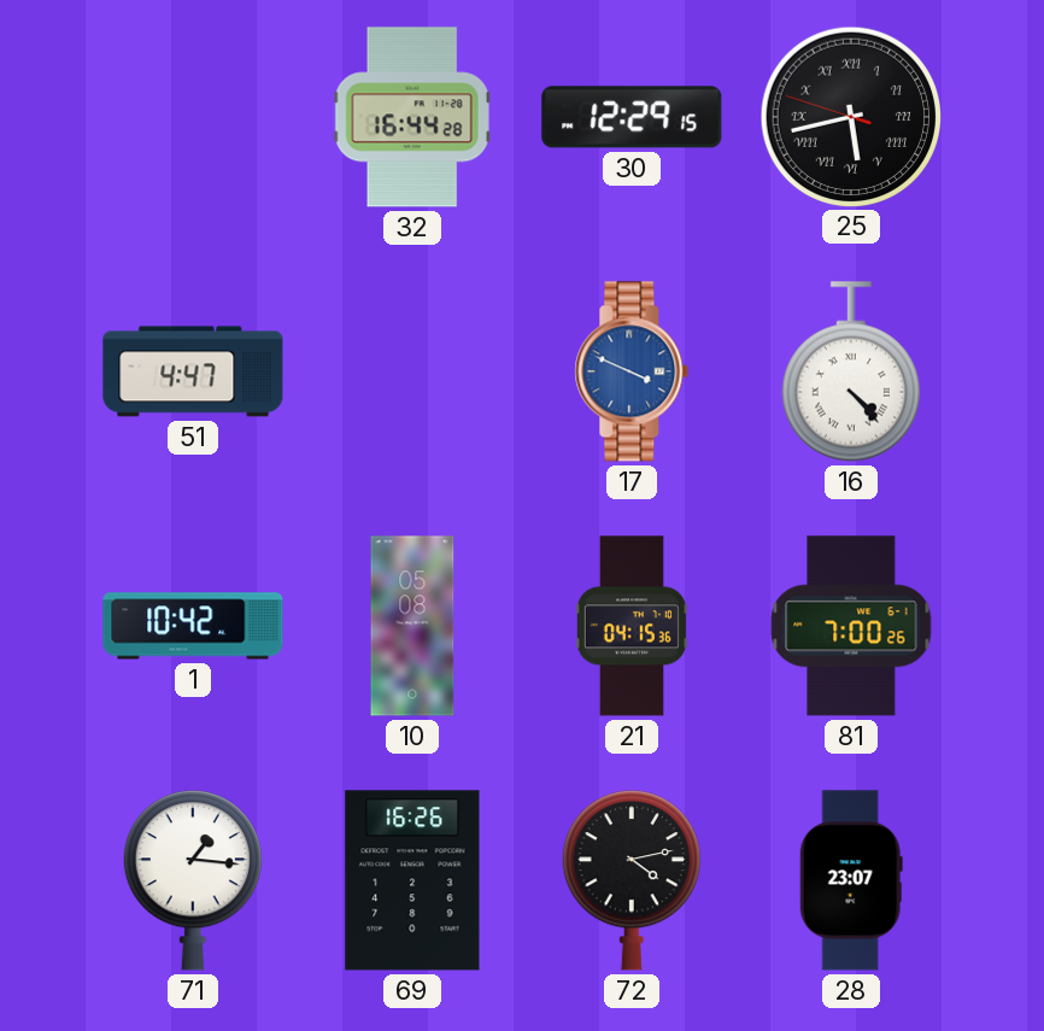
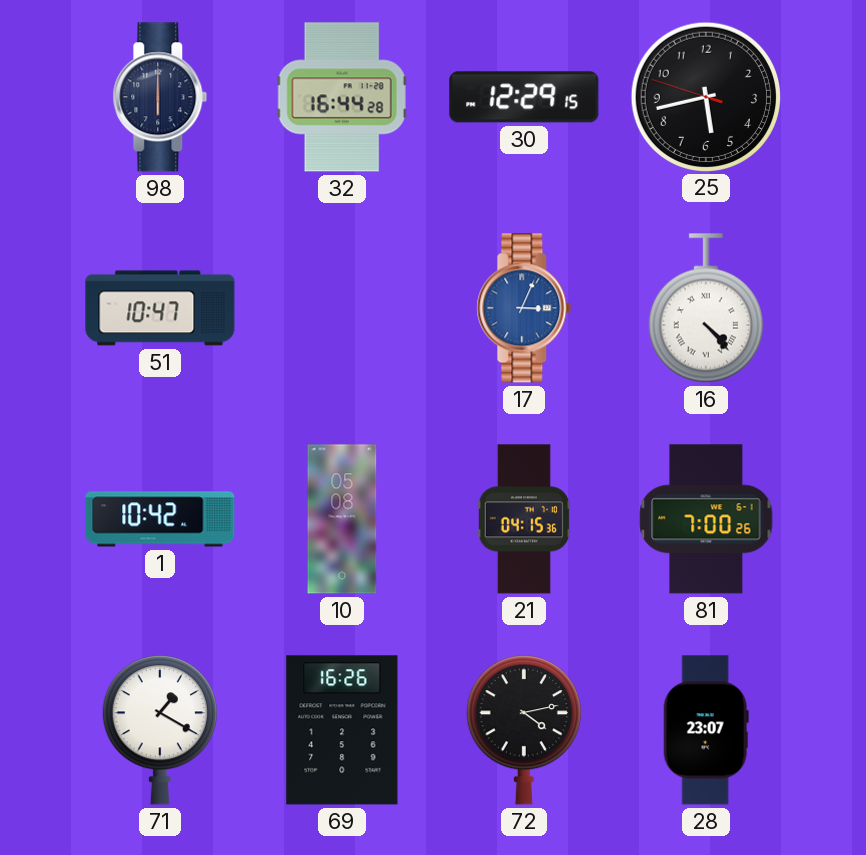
98: none -> 6:00
25 numerals: Roman -> Arabic
51: 4:47 -> 10:47
17: 3:49 -> 3:04
71: 1:16 -> 1:20
